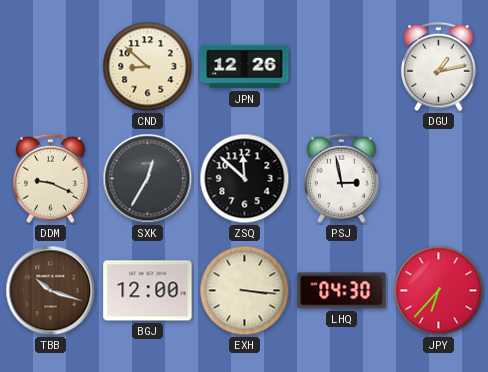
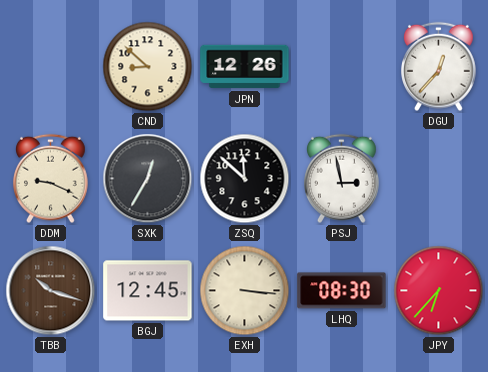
DGU: 1:13 -> 12:37
BGJ: 12:00 -> 12:45
LHQ: 04:30 -> 08:30
